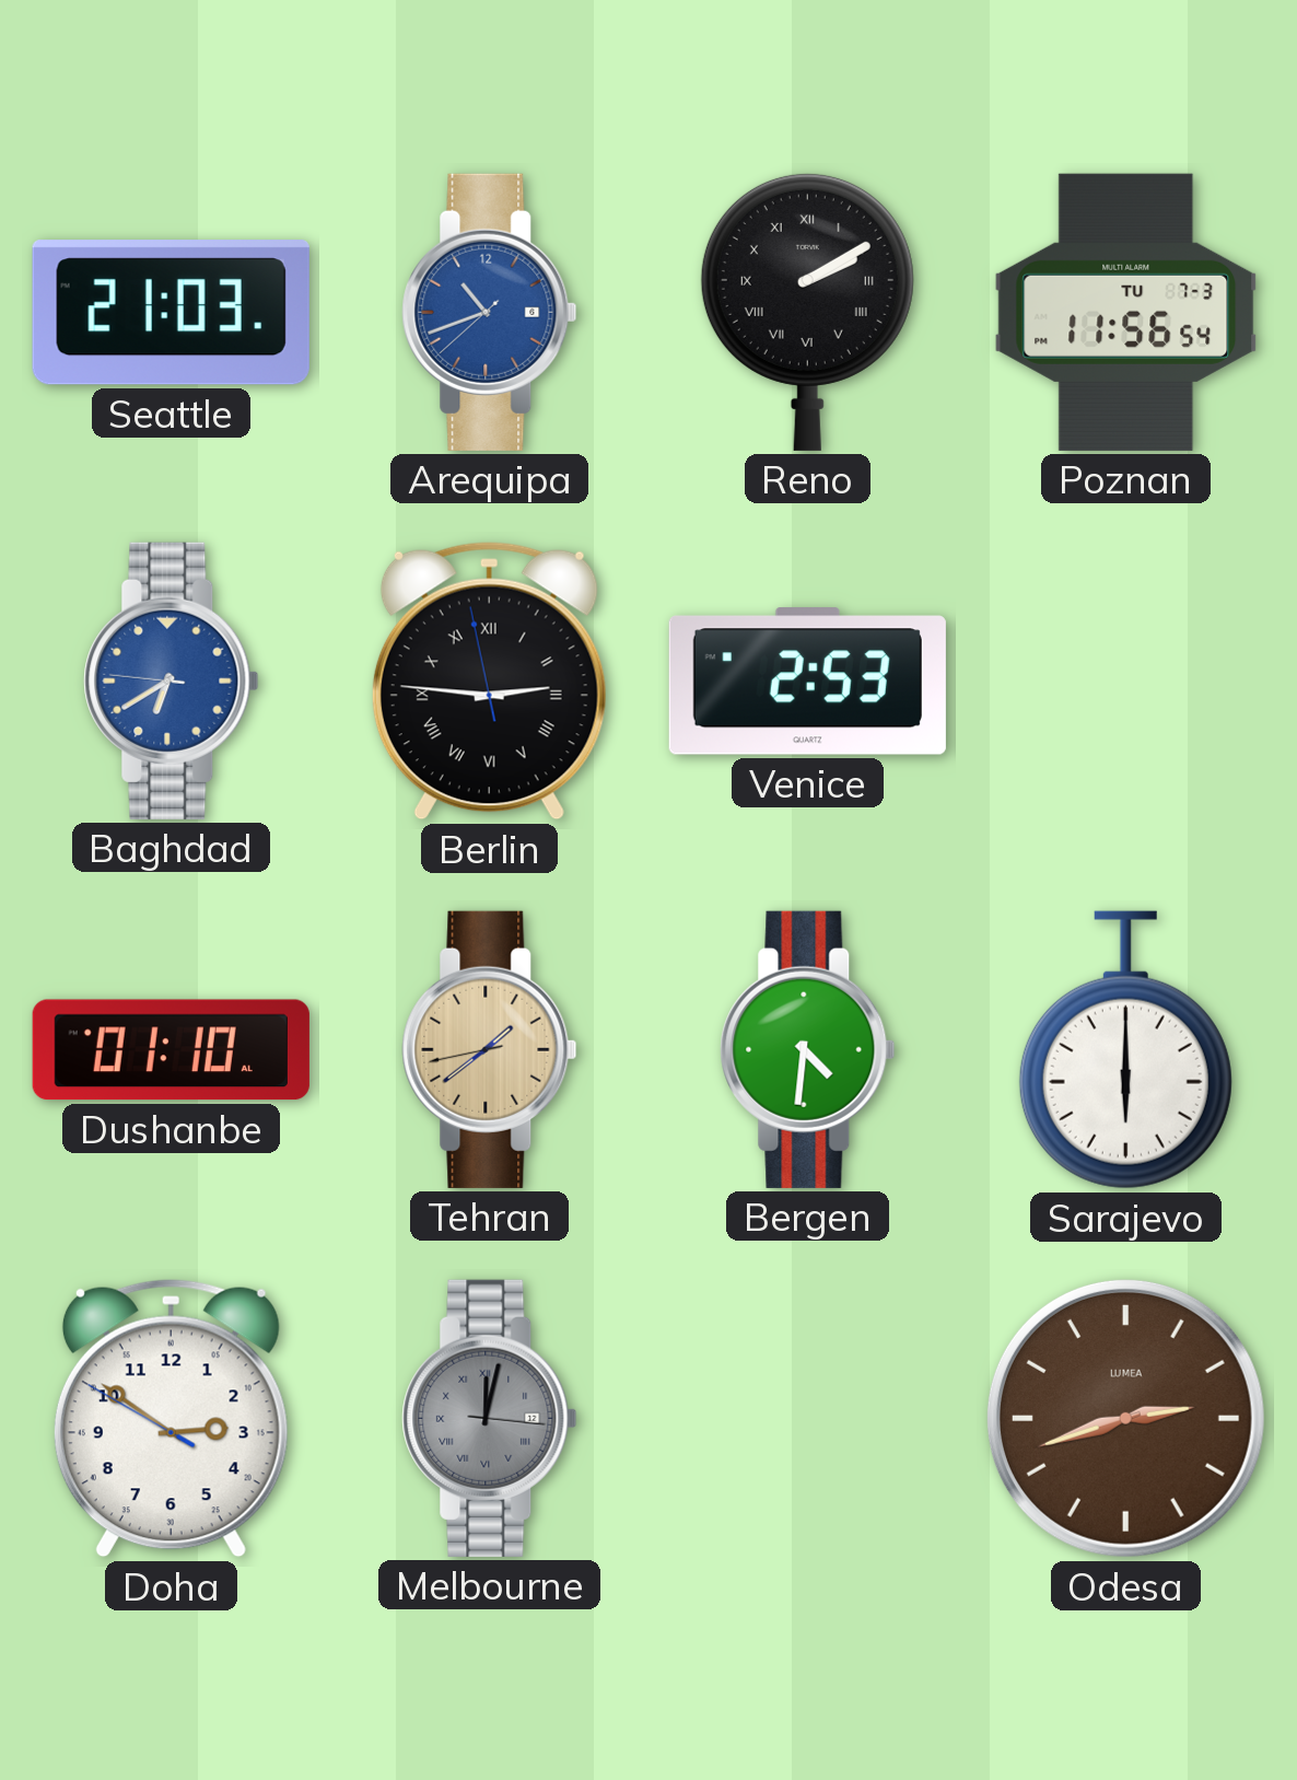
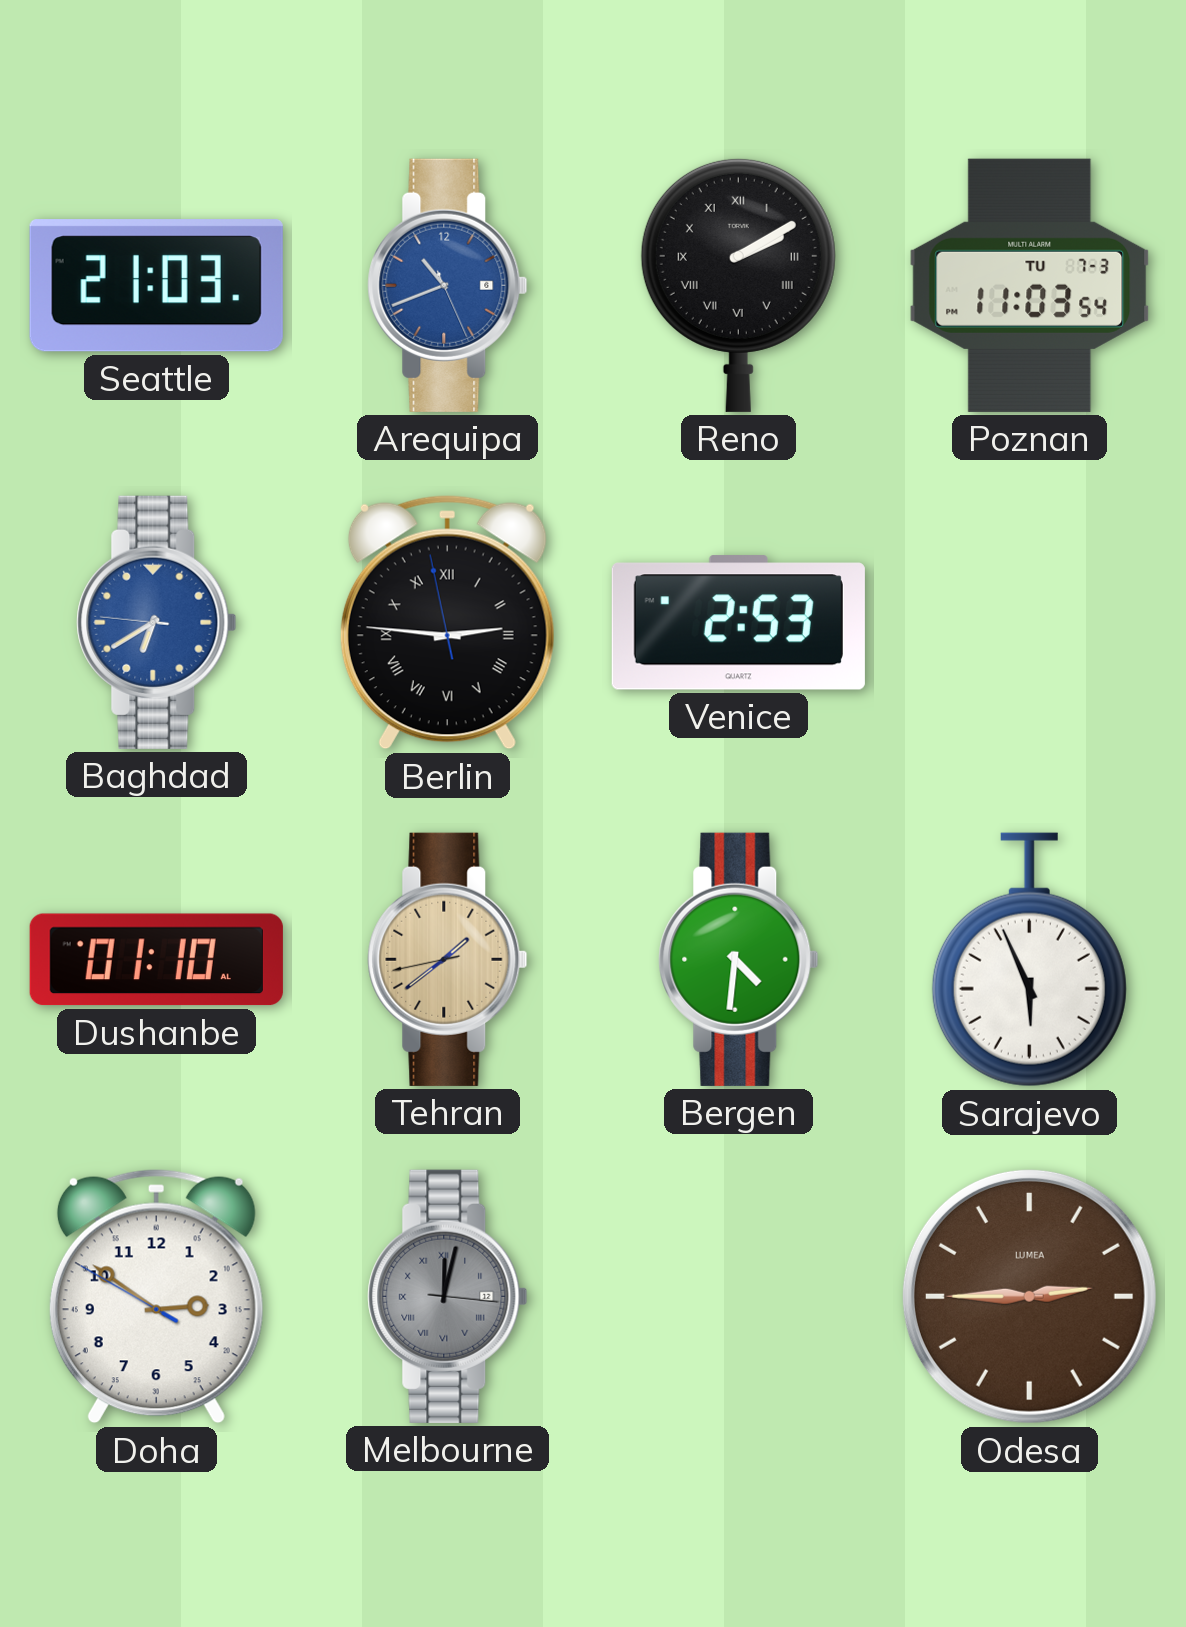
Arequipa: 10:41:38 -> 10:41:26
Poznan: 11:56 -> 11:03
Sarajevo: 6:00 -> 5:56
Odesa: 2:42 -> 2:45
